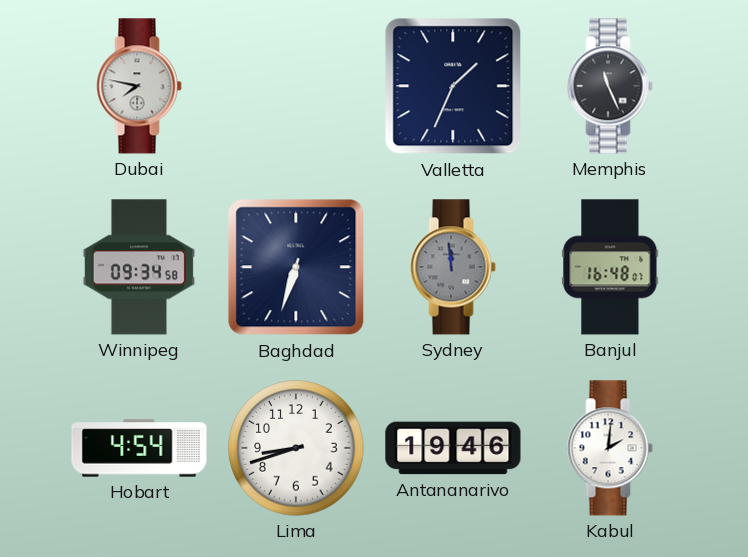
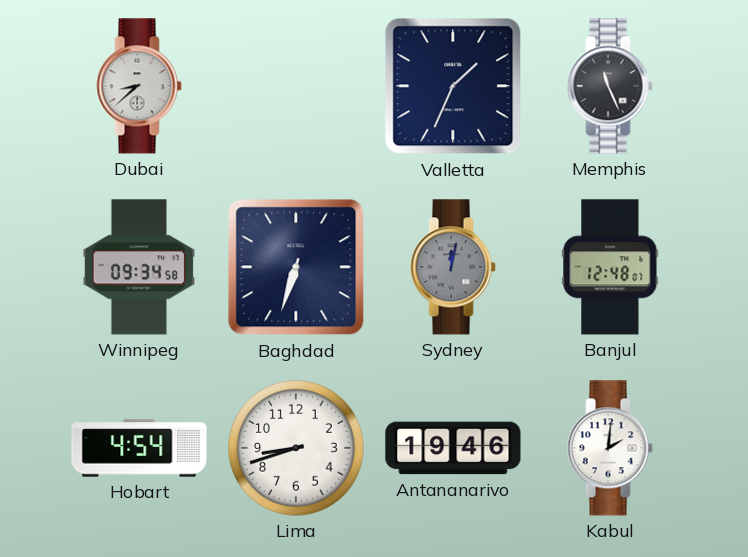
Dubai: 7:47 -> 8:38
Sydney: 11:59 -> 12:02
Banjul: 16:48 -> 12:48
